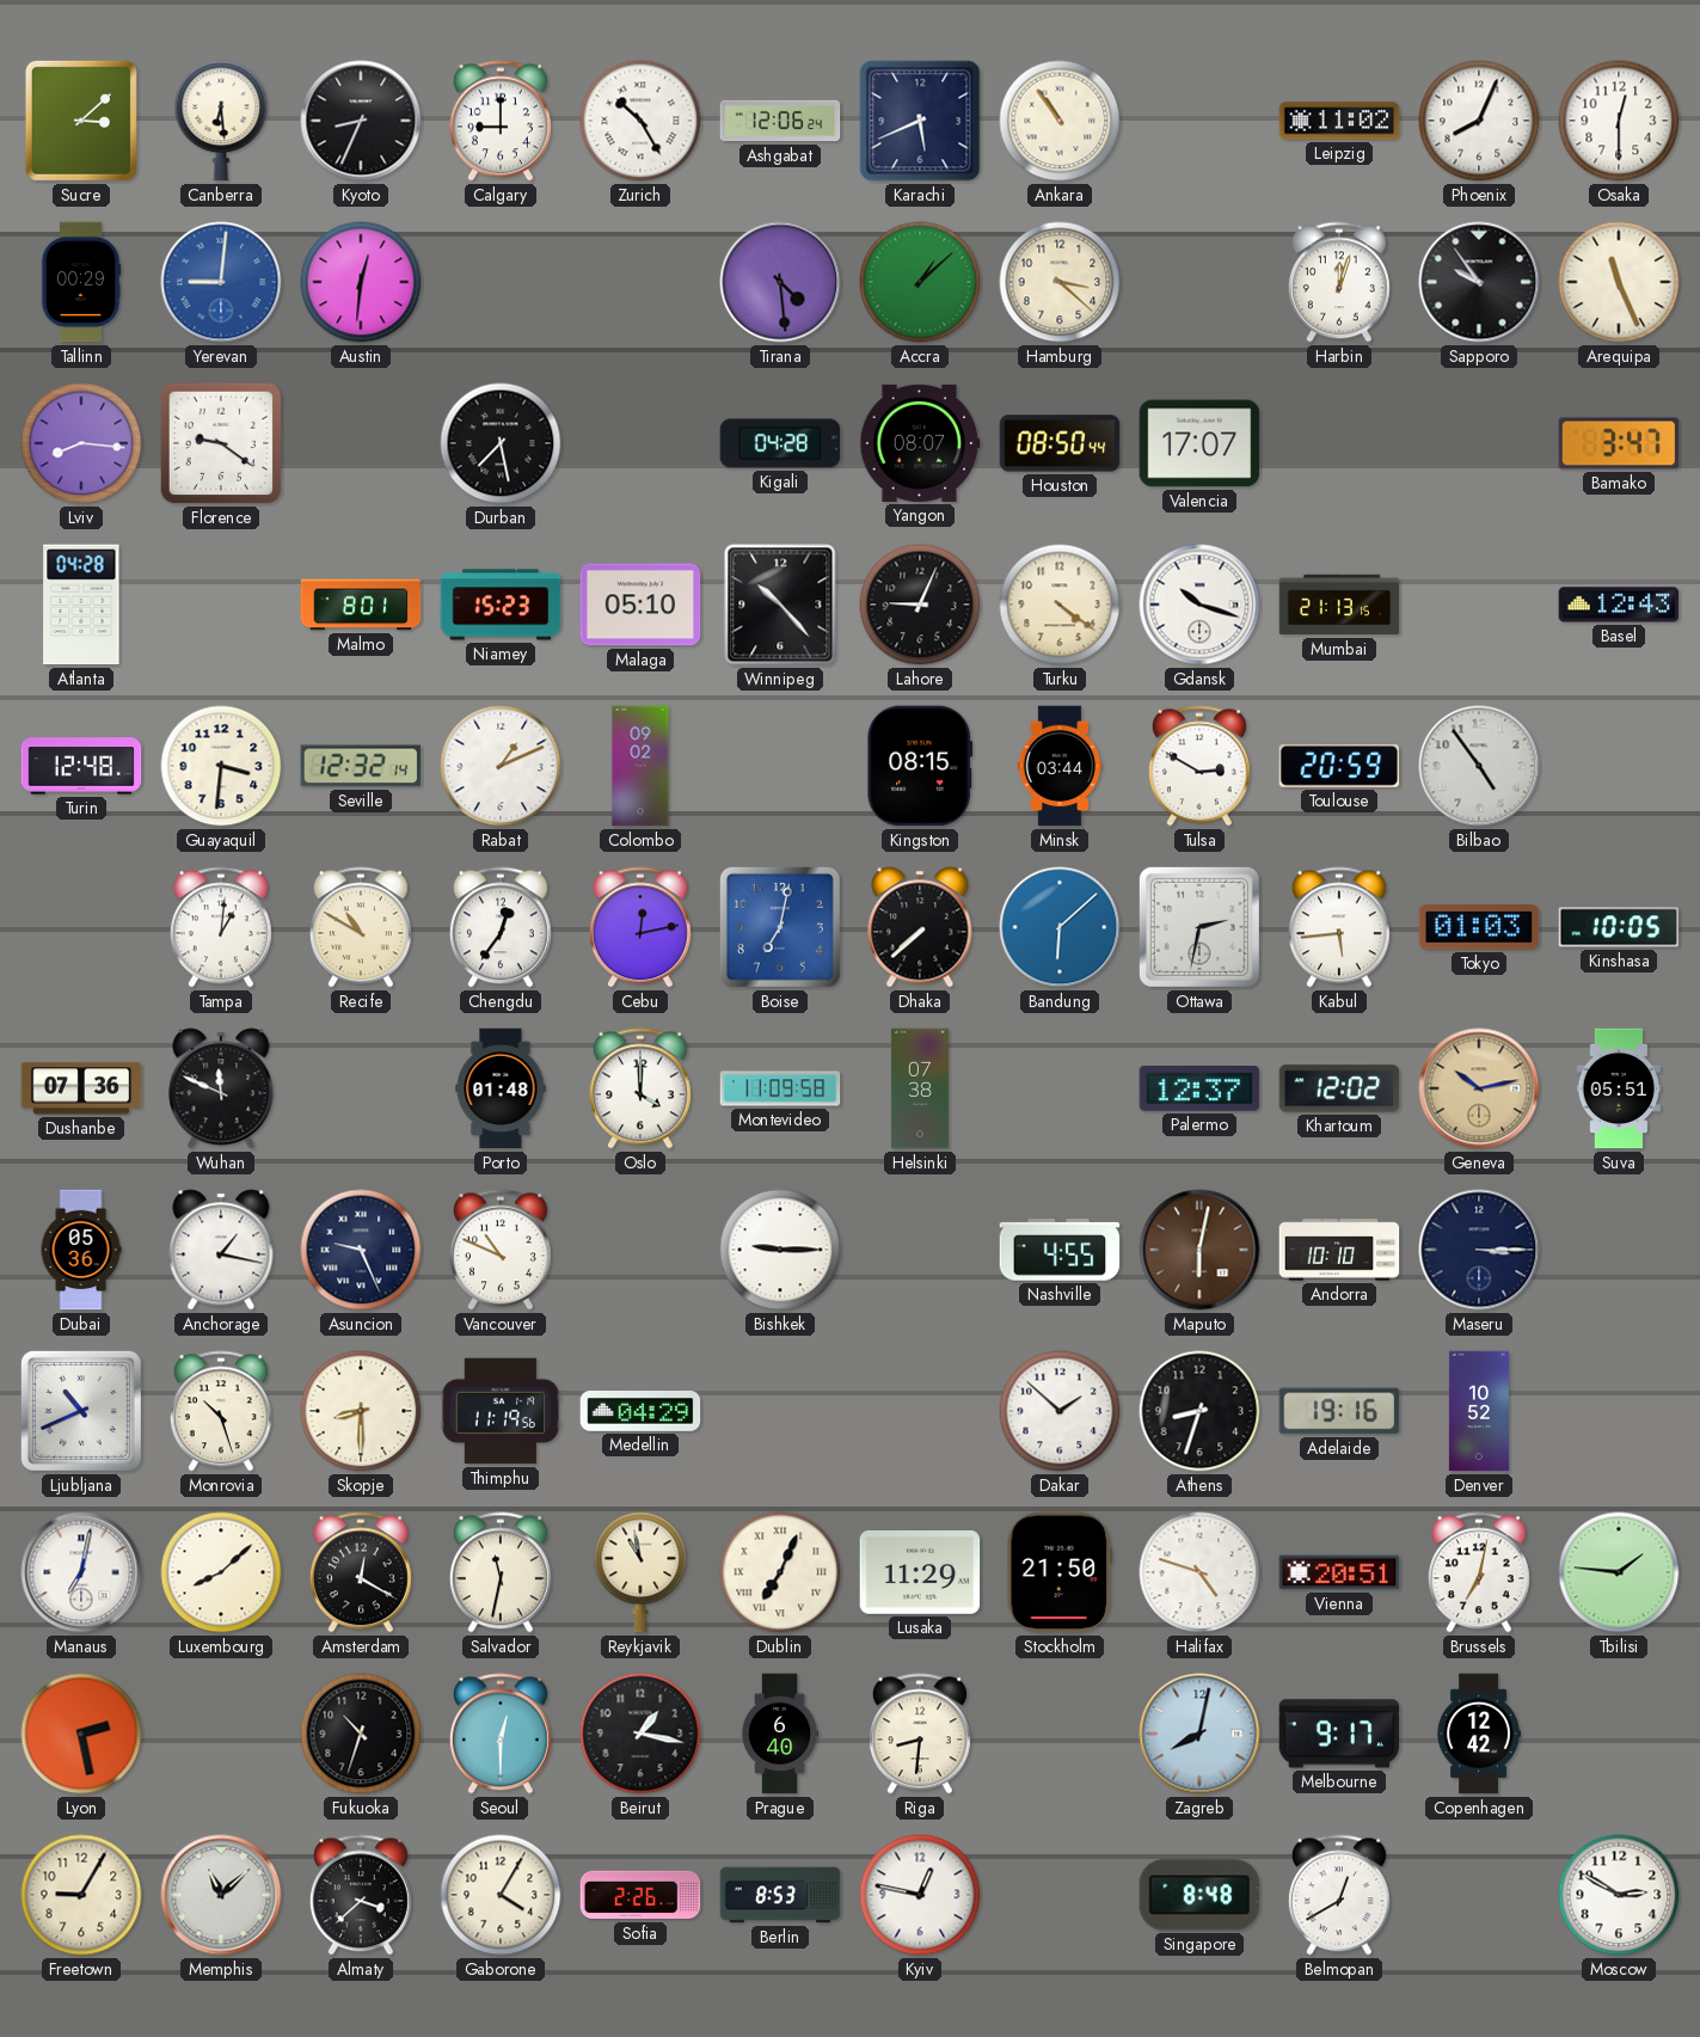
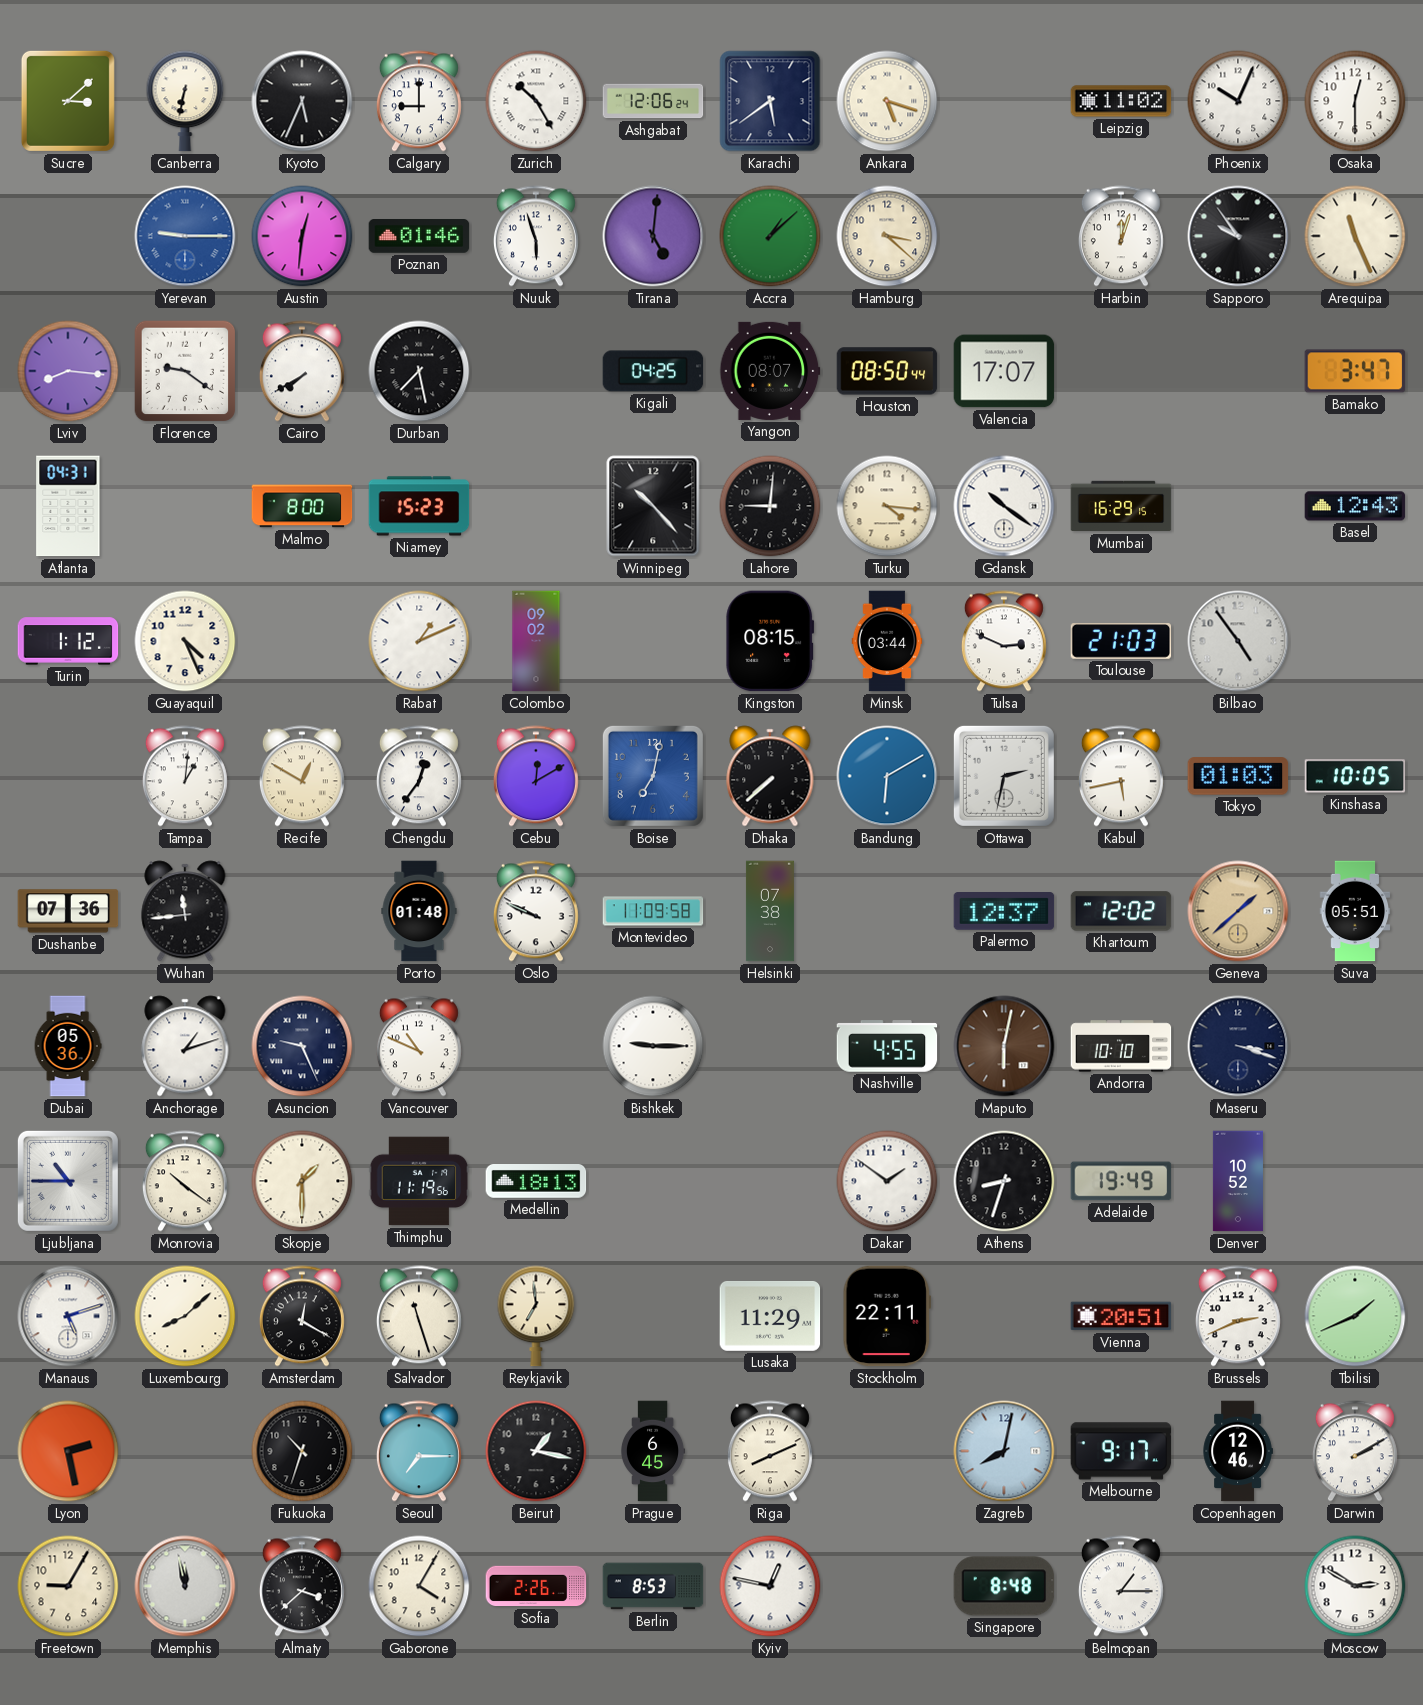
Canberra: 6:29 -> 6:32
Kyoto: 8:34 -> 5:34
Karachi: 5:41 -> 5:39
Ankara: 10:54 -> 5:18
Phoenix: 8:04 -> 10:04
Tallinn: 00:29 -> none
Yerevan: 9:01 -> 9:15
Poznan: none -> 01:46
Nuuk: none -> 5:57
Tirana: 4:29 -> 5:01
Cairo: none -> 7:40
Kigali: 04:28 -> 04:25
Atlanta: 04:28 -> 04:31
Malmo: 8:01 -> 8:00
Malaga: 05:10 -> none
Lahore: 9:04 -> 9:01
Turku: 4:21 -> 4:16
Gdansk: 10:18 -> 10:21
Mumbai: 21:13 -> 16:29
Turin: 12:48 -> 1:12
Guayaquil: 3:31 -> 4:26
Seville: 12:32 -> none
Tulsa: 2:50 -> 2:49
Toulouse: 20:59 -> 21:03
Recife: 10:50 -> 12:50
Cebu: 12:13 -> 12:10
Bandung: 6:08 -> 6:10
Kabul: 5:44 -> 5:43
Wuhan: 11:49 -> 11:44
Oslo: 4:00 -> 9:49
Geneva: 10:13 -> 1:38
Anchorage: 1:17 -> 1:12
Maseru: 3:15 -> 3:18
Ljubljana: 10:41 -> 10:45
Monrovia: 10:27 -> 10:21
Skopje: 8:30 -> 1:30
Medellin: 04:29 -> 18:13
Dakar: 1:52 -> 1:51
Adelaide: 19:16 -> 19:49
Manaus: 7:02 -> 5:12
Salvador: 11:32 -> 11:27
Reykjavik: 10:58 -> 6:59
Dublin: 7:04 -> none
Stockholm: 21:50 -> 22:11
Halifax: 4:48 -> none
Brussels: 7:02 -> 2:41
Tbilisi: 1:46 -> 1:41
Seoul: 12:30 -> 7:15
Prague: 6:40 -> 6:45
Riga: 8:31 -> 8:11
Copenhagen: 12:42 -> 12:46
Darwin: none -> 2:10
Memphis: 11:08 -> 11:58
Belmopan: 12:40 -> 1:15
